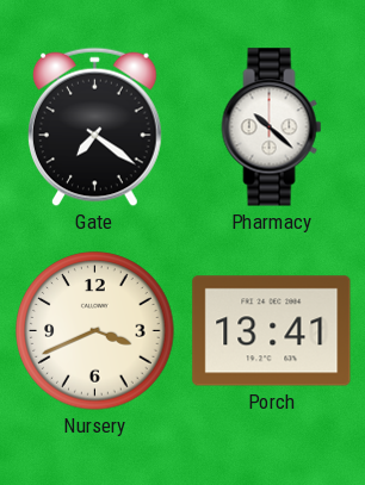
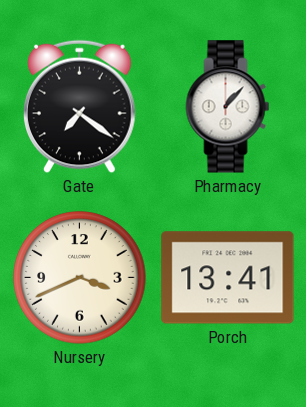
Pharmacy: 10:22 -> 1:07
